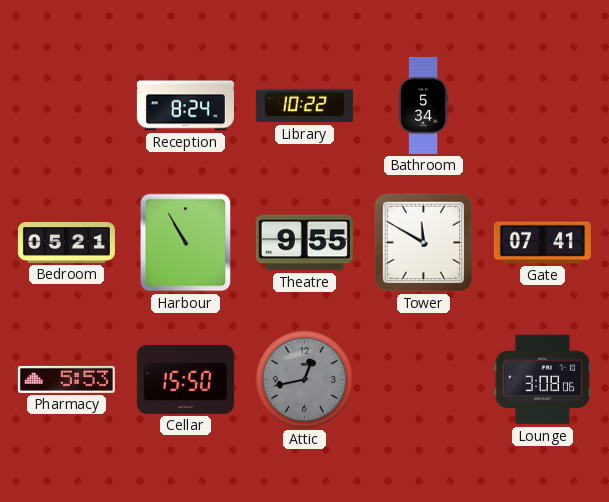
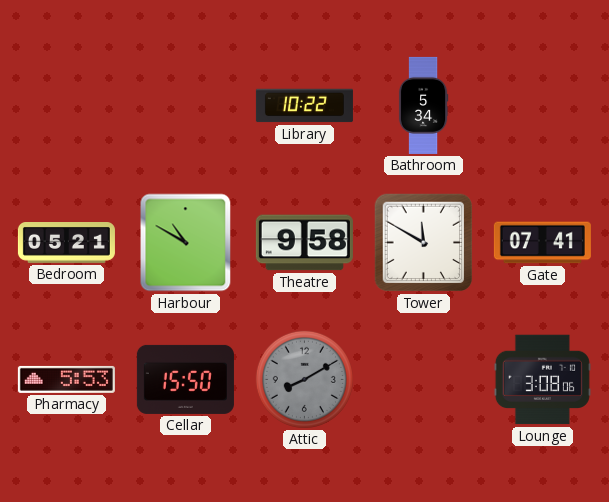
Reception: 8:24 -> none
Harbour: 10:55 -> 10:50
Theatre: 9:55 -> 9:58
Attic: 12:43 -> 8:10
